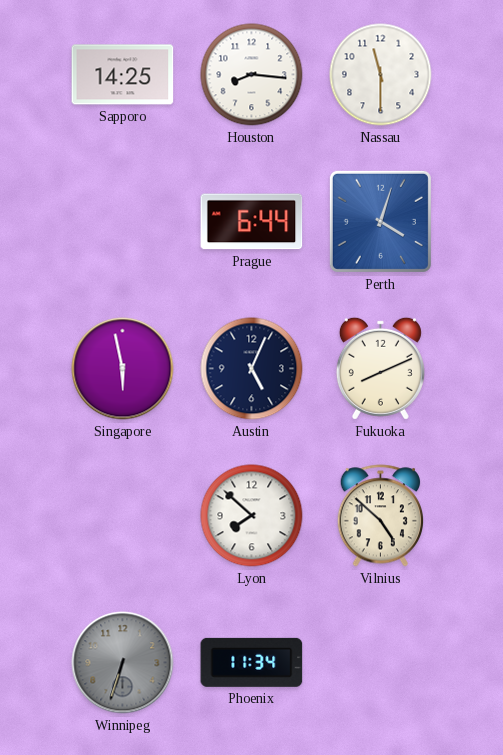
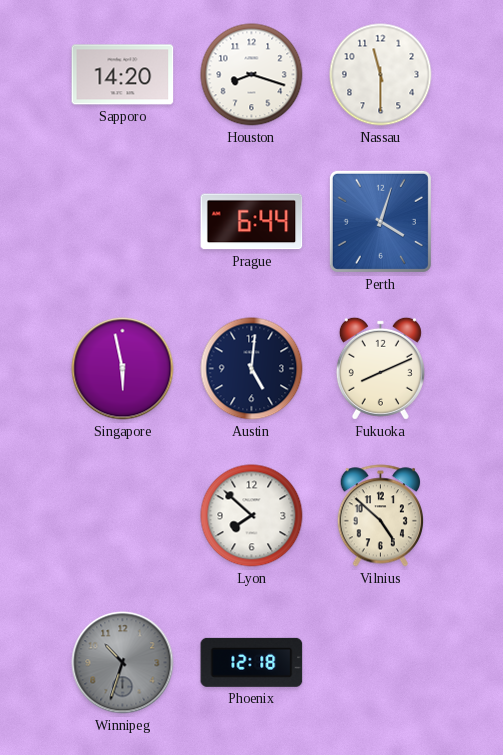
Sapporo: 14:25 -> 14:20
Houston: 8:16 -> 8:18
Austin: 5:04 -> 5:01
Winnipeg: 6:33 -> 10:33
Phoenix: 11:34 -> 12:18
